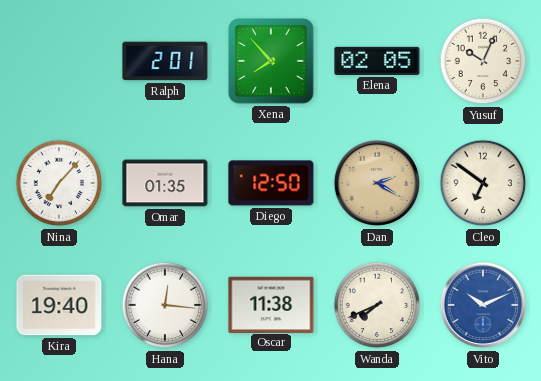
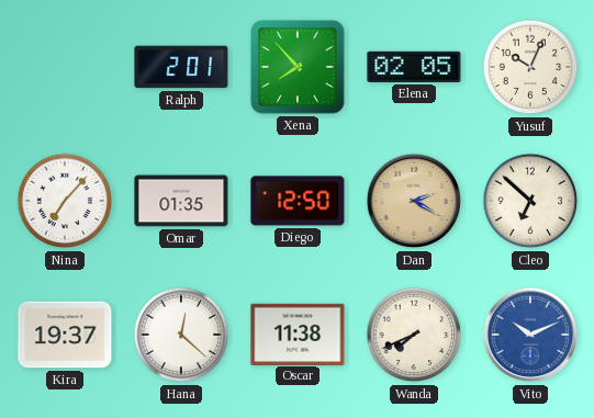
Cleo: 6:51 -> 6:52
Kira: 19:40 -> 19:37
Hana: 12:16 -> 12:22
